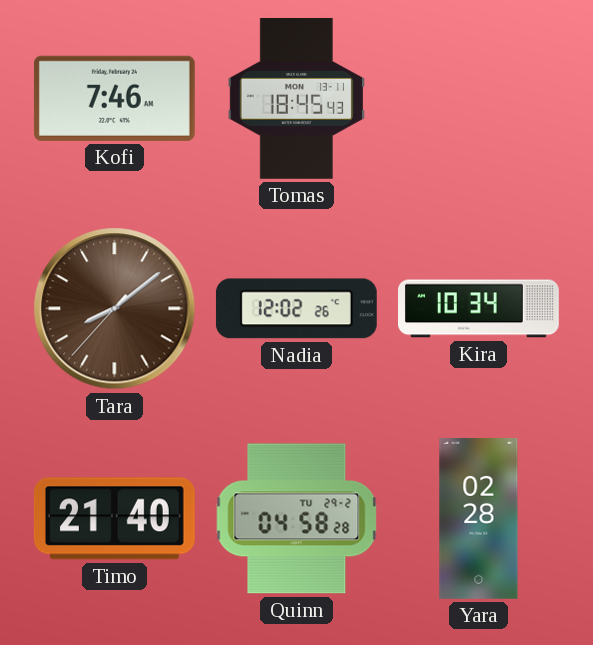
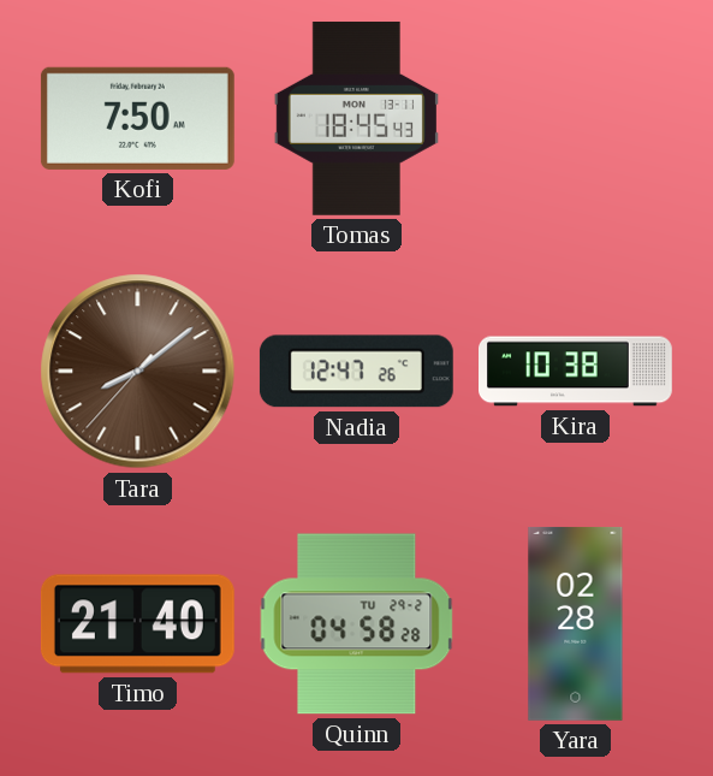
Kofi: 7:46 -> 7:50
Nadia: 12:02 -> 12:47
Kira: 10:34 -> 10:38
